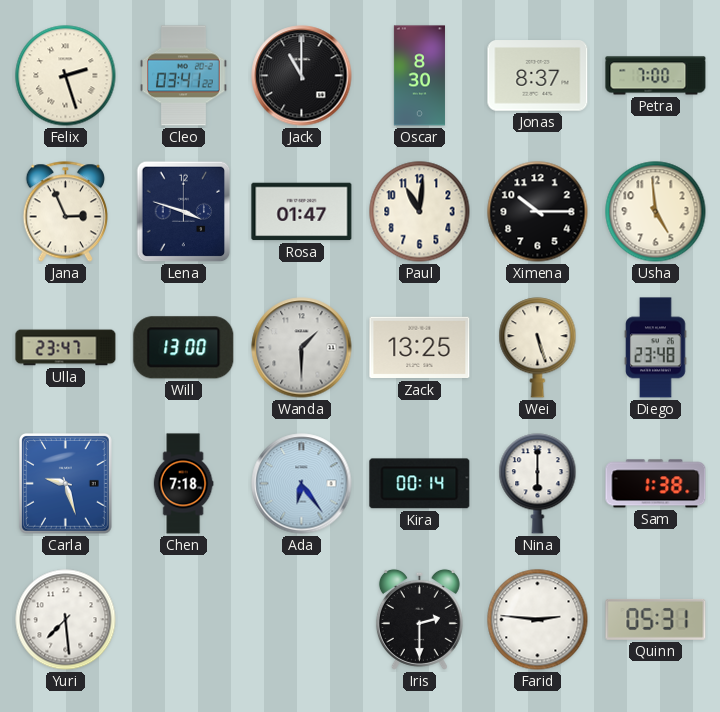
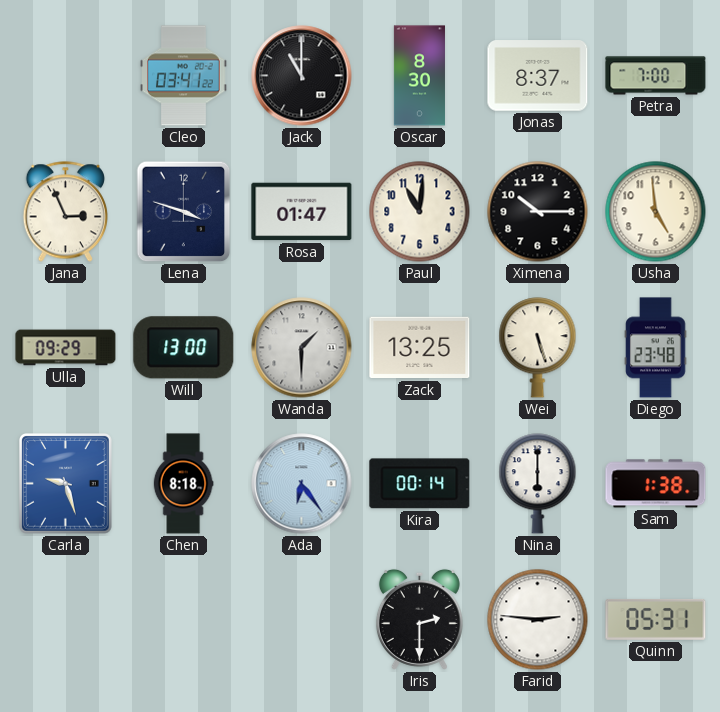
Felix: 2:27 -> none
Ulla: 23:47 -> 09:29
Chen: 7:18 -> 8:18
Yuri: 7:29 -> none
